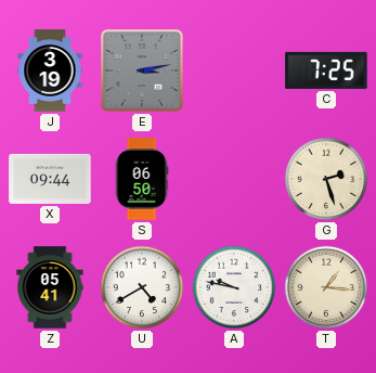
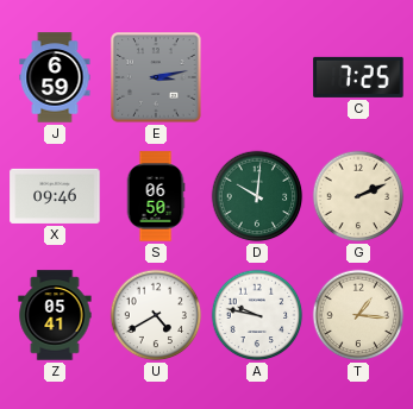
J: 3:19 -> 6:59
X: 09:44 -> 09:46
D: none -> 10:01
G: 2:27 -> 2:11
